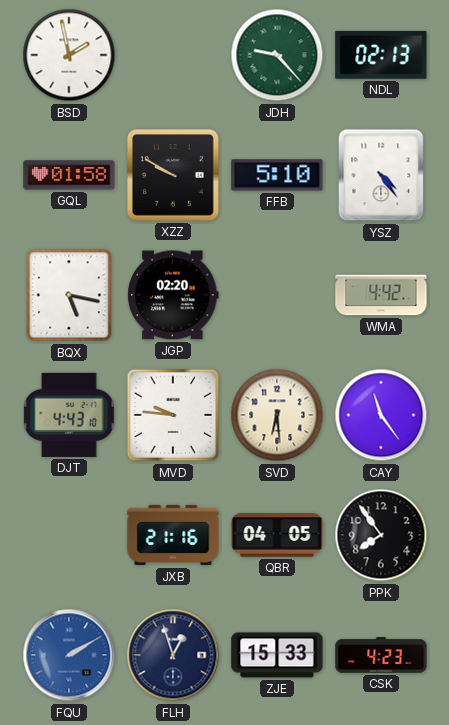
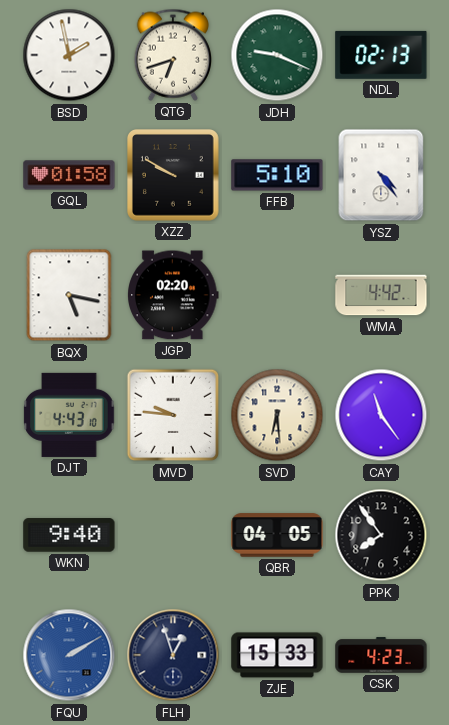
QTG: none -> 6:42
JDH: 9:23 -> 9:19
WKN: none -> 9:40
JXB: 21:16 -> none
